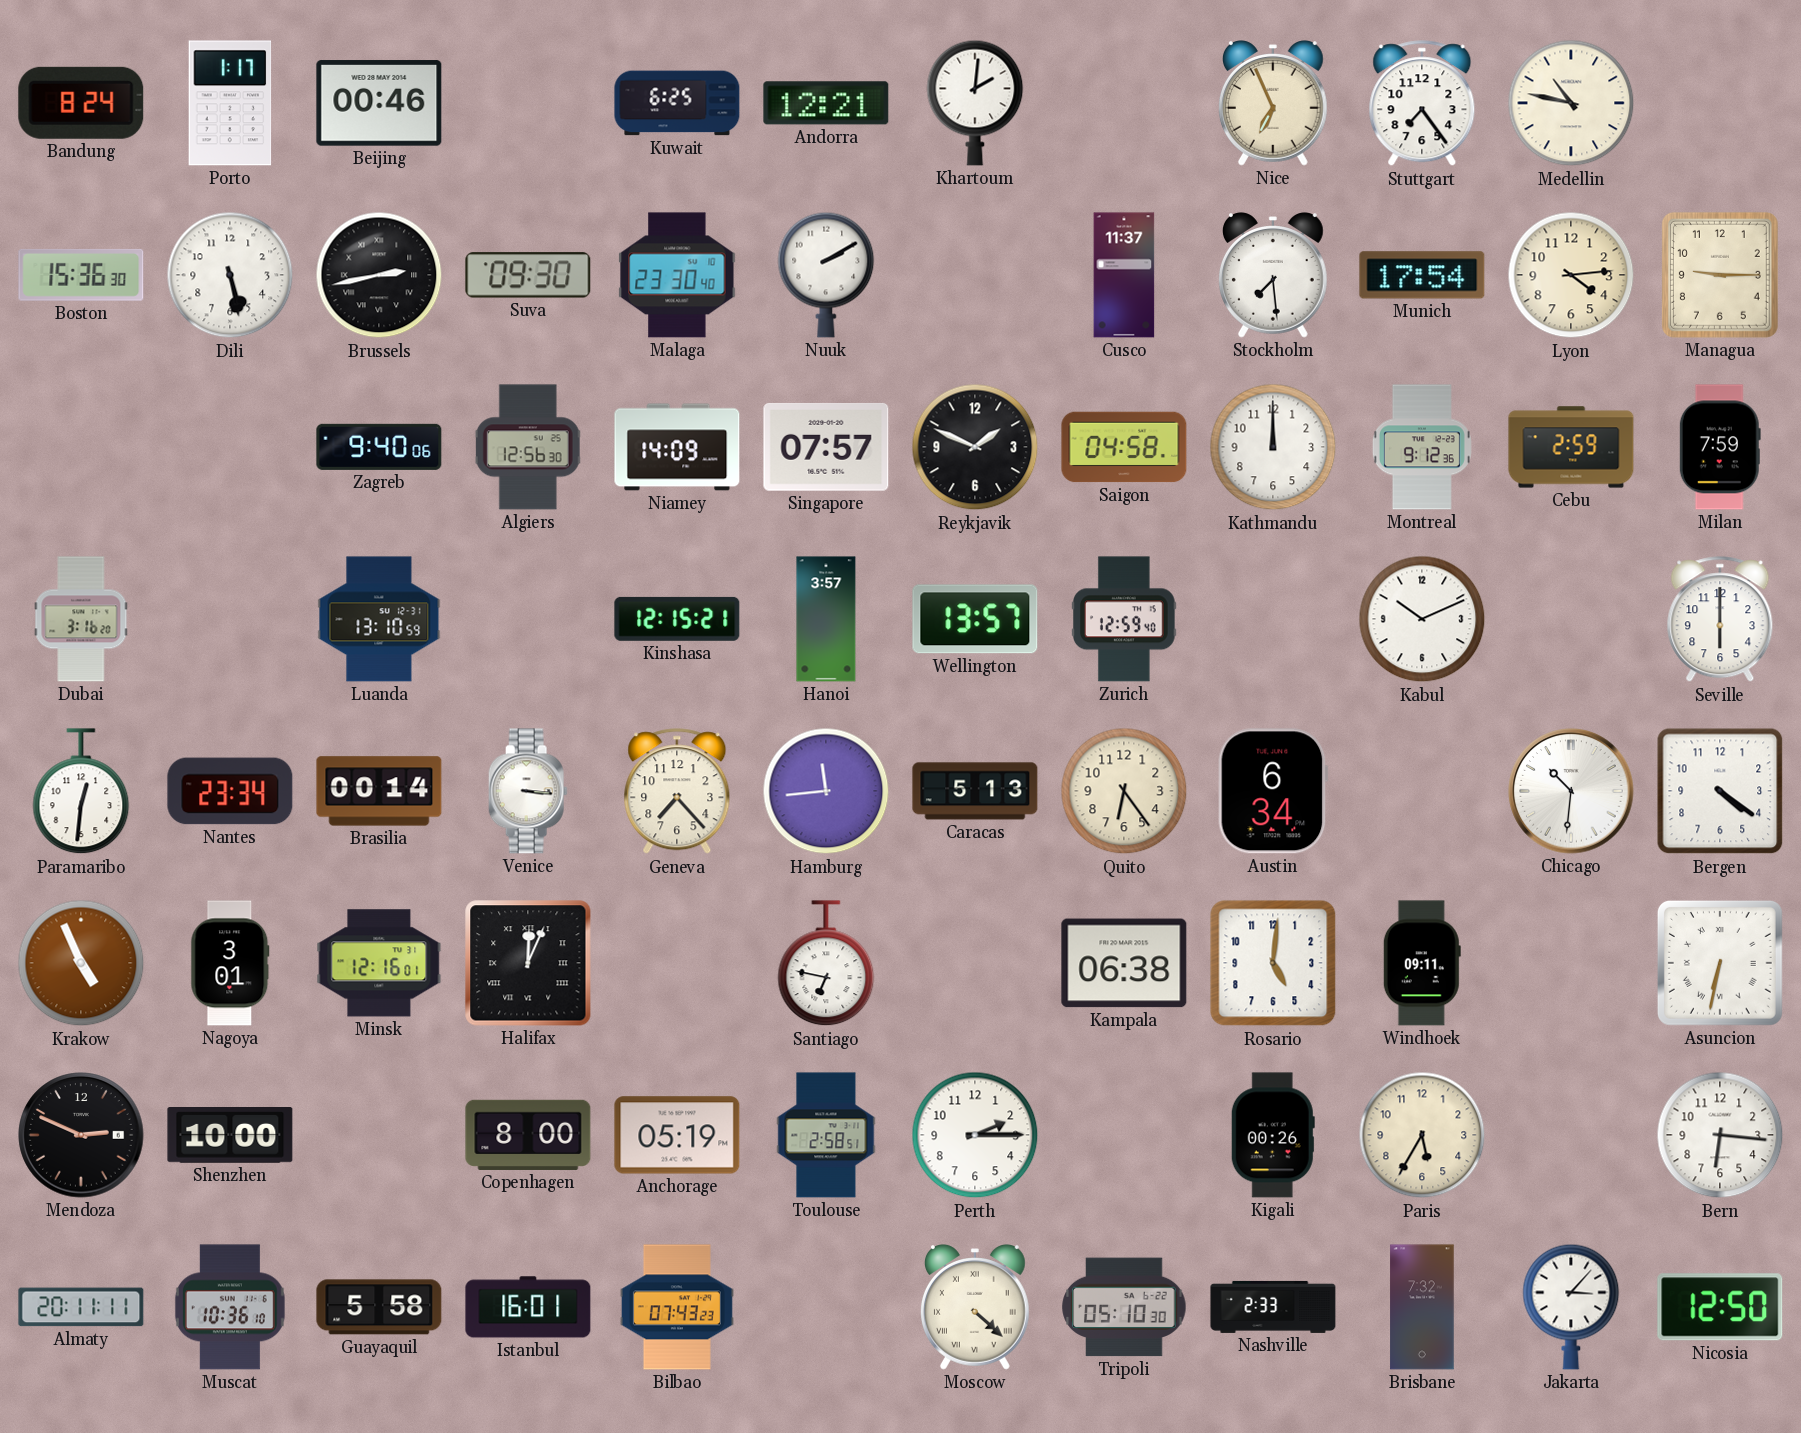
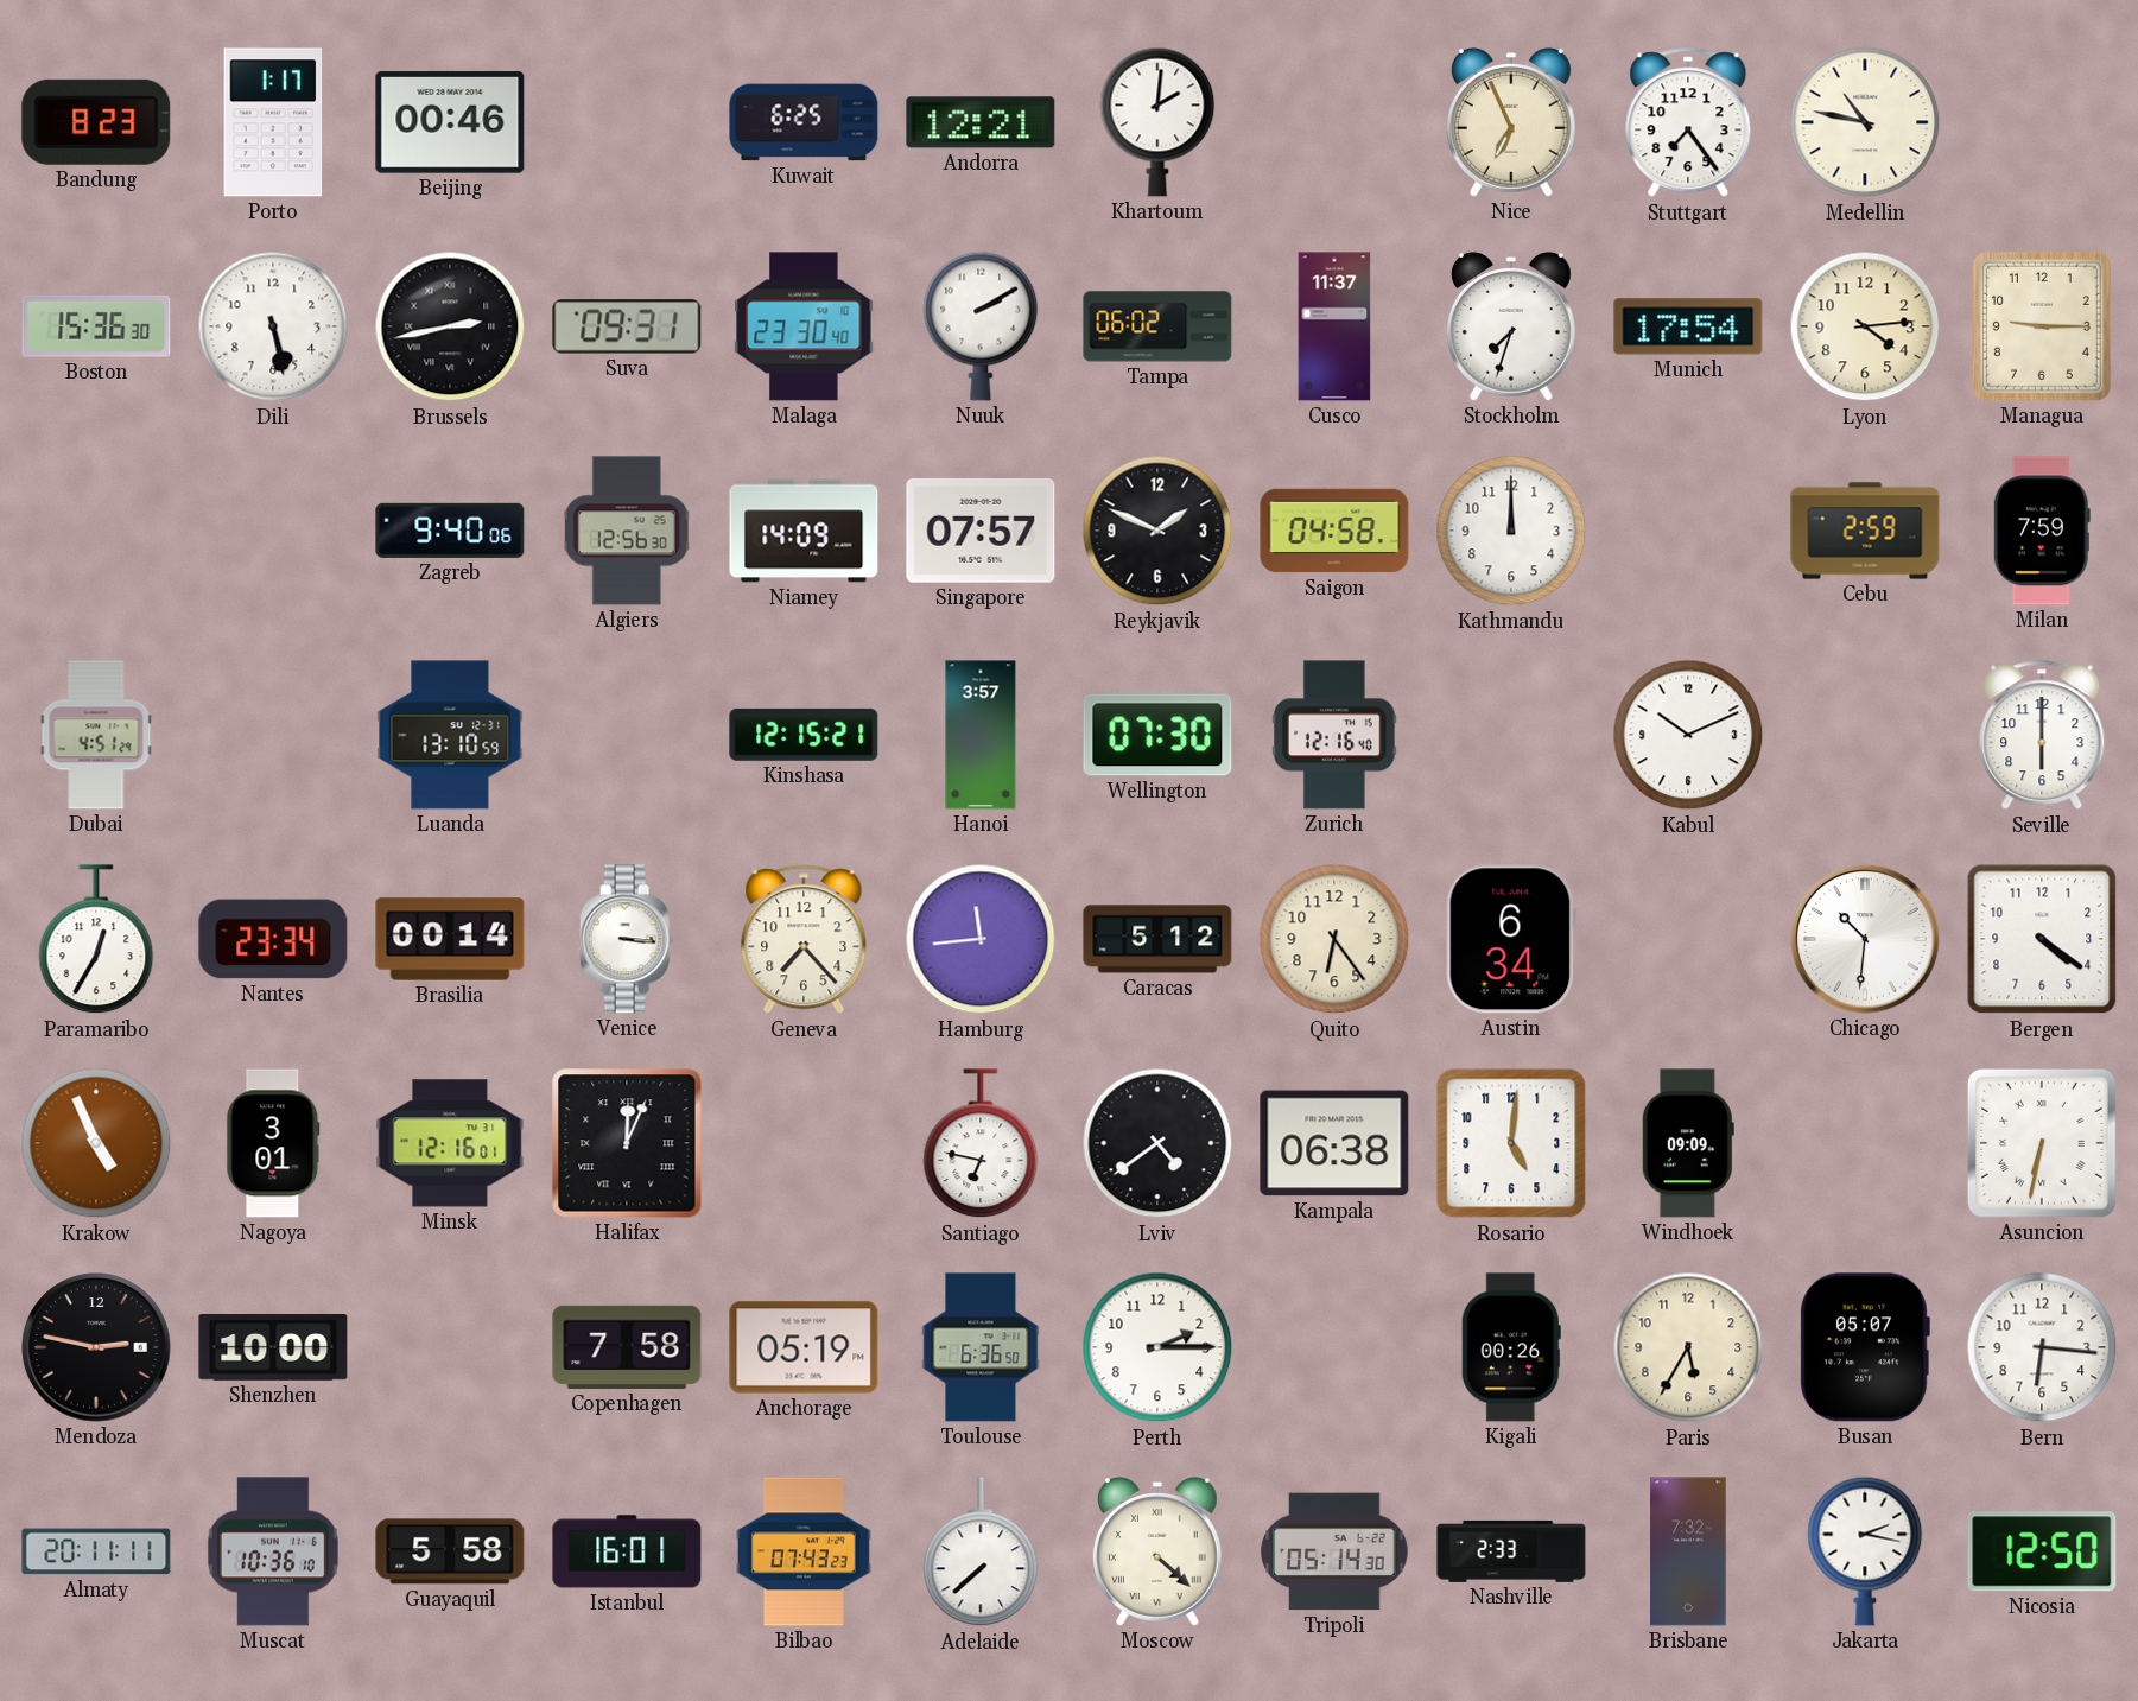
Bandung: 8:24 -> 8:23
Suva: 09:30 -> 09:31
Tampa: none -> 06:02
Stockholm: 7:29 -> 7:33
Montreal: 9:12 -> none
Dubai: 3:16 -> 4:51
Wellington: 13:57 -> 07:30
Zurich: 12:59 -> 12:16
Paramaribo: 12:31 -> 12:35
Caracas: 5:13 -> 5:12
Lviv: none -> 4:39
Windhoek: 09:11 -> 09:09
Mendoza: 2:49 -> 2:47
Copenhagen: 8:00 -> 7:58
Toulouse: 2:58 -> 6:36
Busan: none -> 05:07
Adelaide: none -> 7:38
Tripoli: 05:10 -> 05:14
Jakarta: 3:07 -> 2:17
